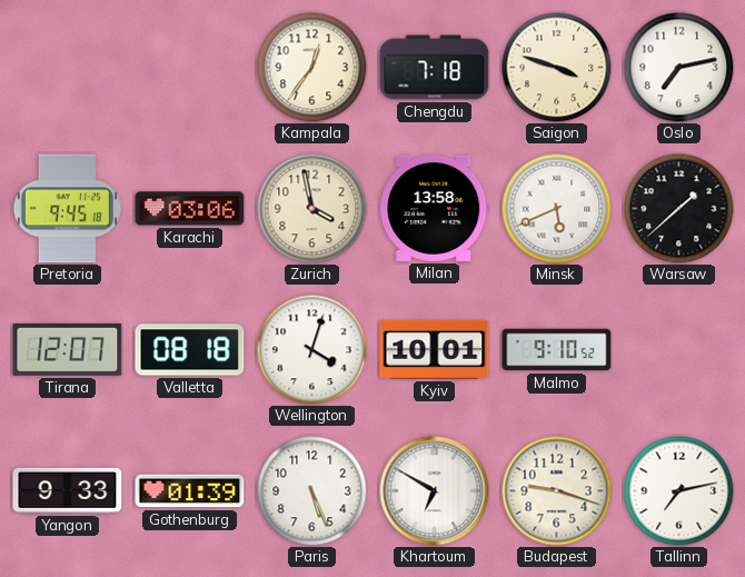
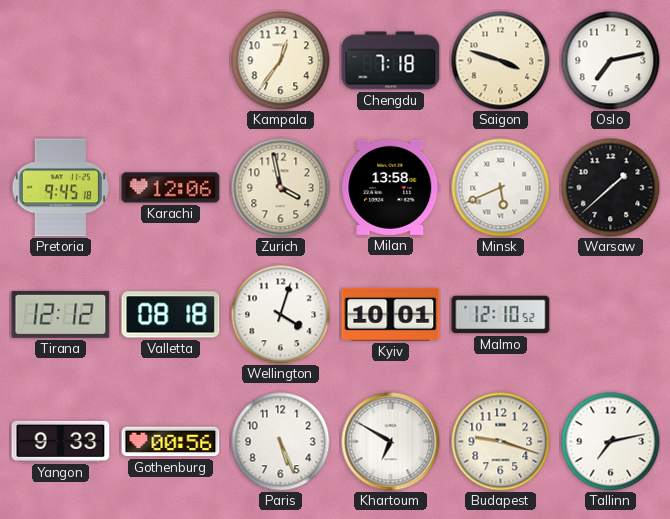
Karachi: 03:06 -> 12:06
Tirana: 12:07 -> 12:12
Malmo: 9:10 -> 12:10
Gothenburg: 01:39 -> 00:56
